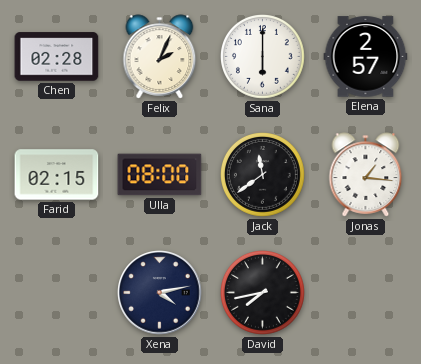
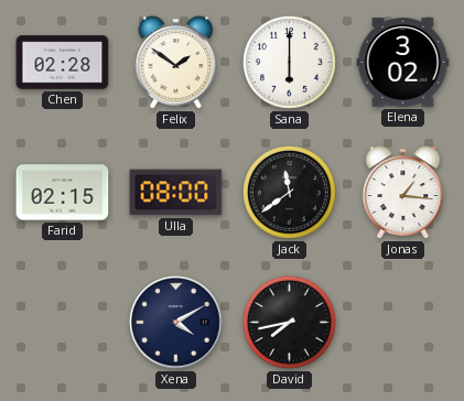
Felix: 2:04 -> 1:51
Elena: 2:57 -> 3:02
Xena: 4:13 -> 4:10
